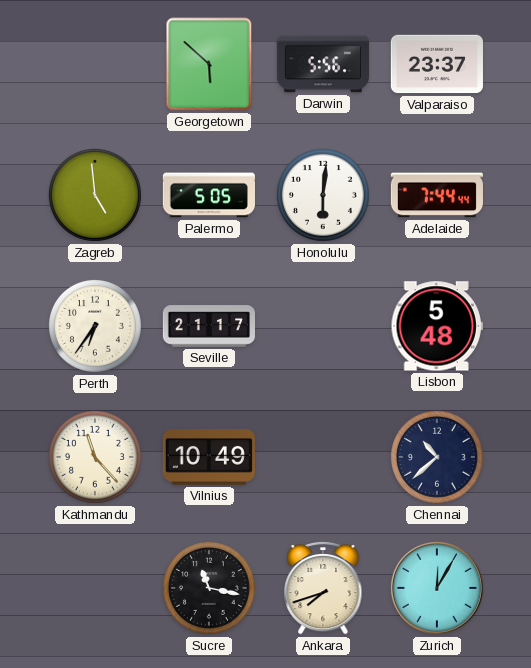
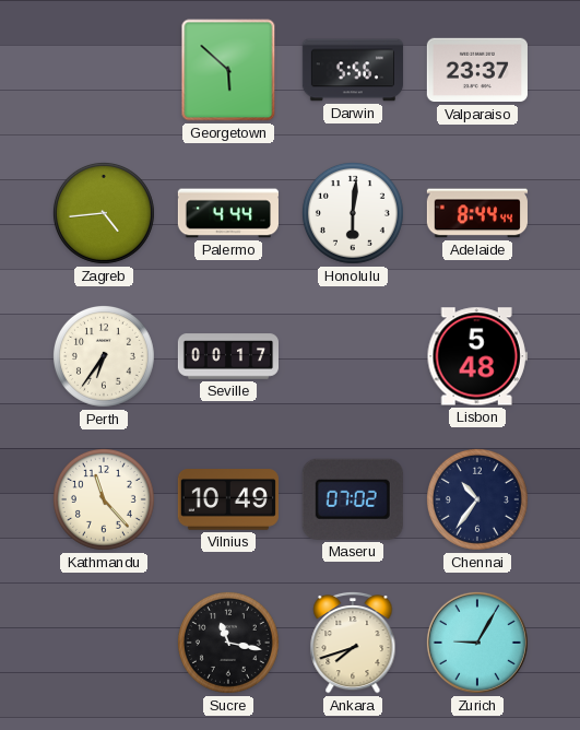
Zagreb: 4:59 -> 4:44
Palermo: 5:05 -> 4:44
Adelaide: 7:44 -> 8:44
Seville: 21:17 -> 00:17
Maseru: none -> 07:02
Chennai: 10:38 -> 10:36
Zurich: 12:05 -> 9:05
